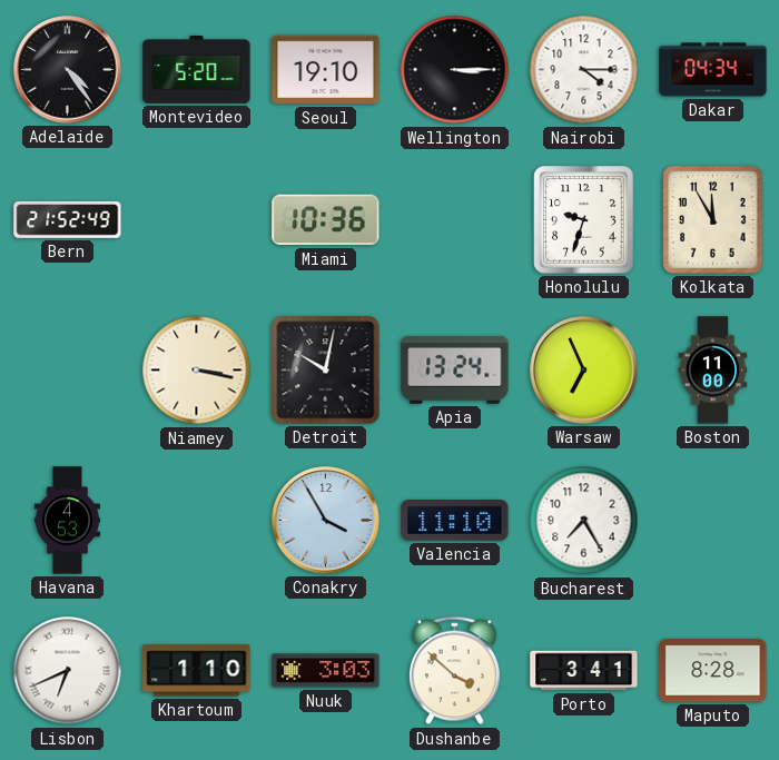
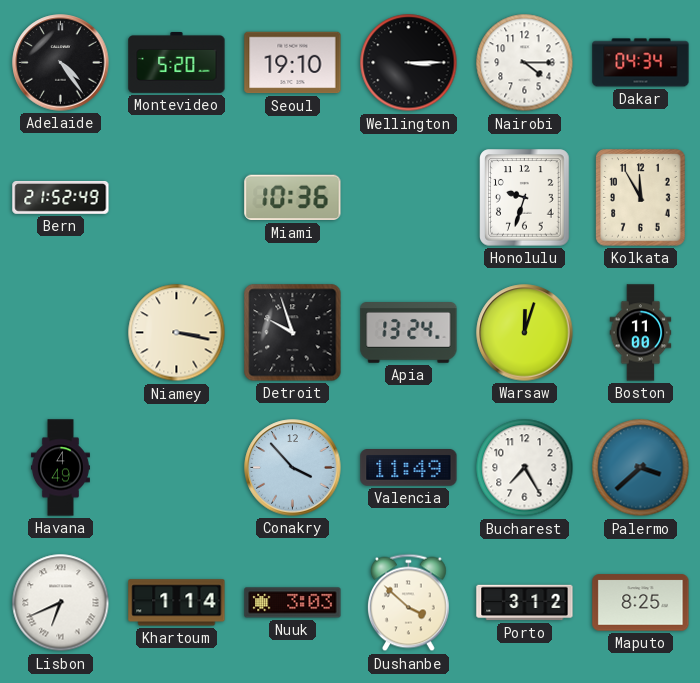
Detroit: 10:02 -> 9:57
Warsaw: 6:56 -> 12:03
Havana: 4:53 -> 4:49
Conakry: 3:55 -> 3:53
Valencia: 11:10 -> 11:49
Palermo: none -> 3:38
Khartoum: 1:10 -> 1:14
Porto: 3:41 -> 3:12
Maputo: 8:28 -> 8:25
